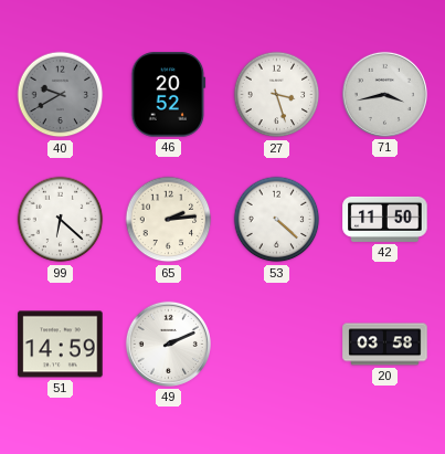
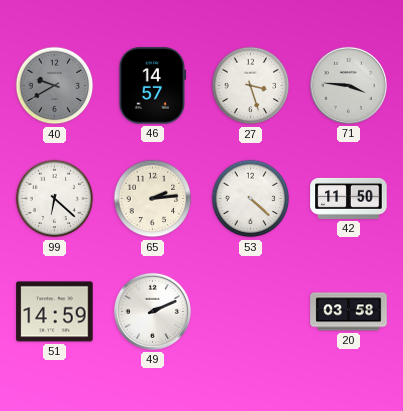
46: 20:52 -> 14:57
71: 3:43 -> 3:46
